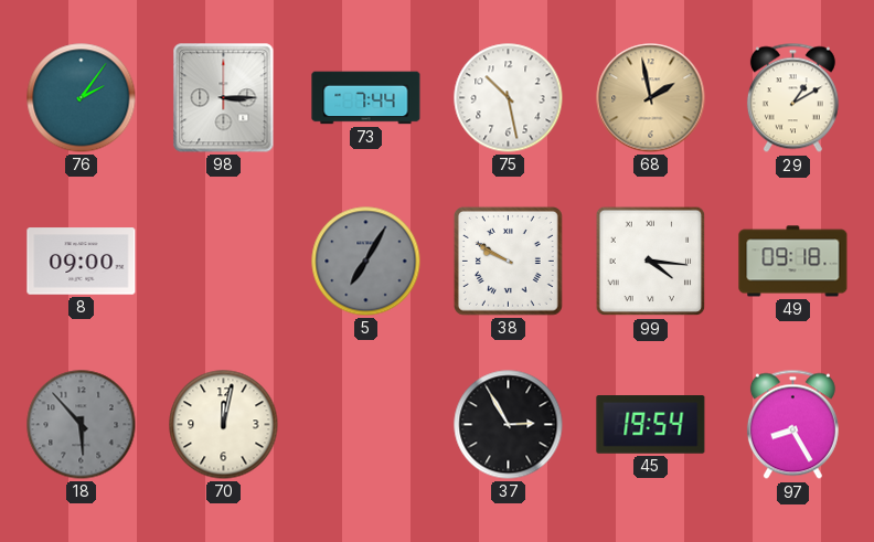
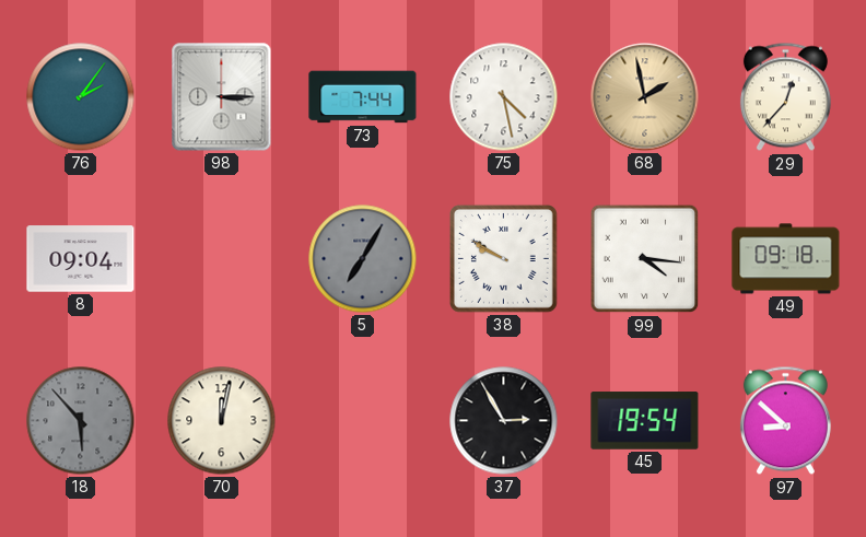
75: 10:28 -> 4:28
29: 1:10 -> 12:37
8: 09:00 -> 09:04
97: 8:25 -> 8:52
